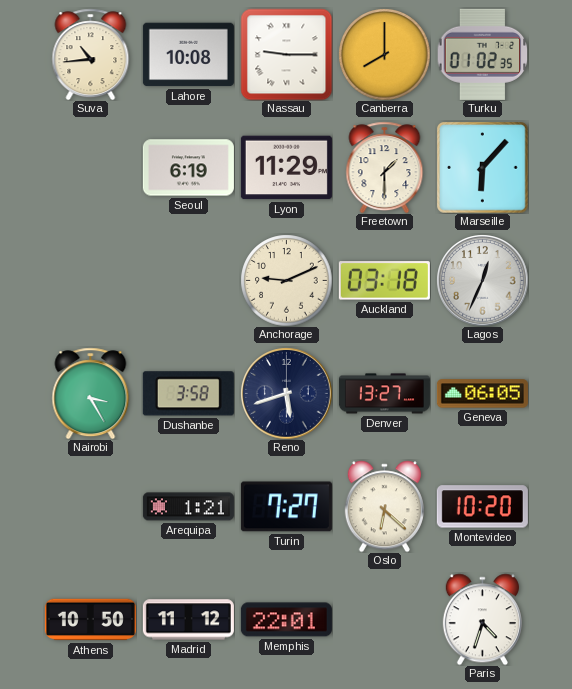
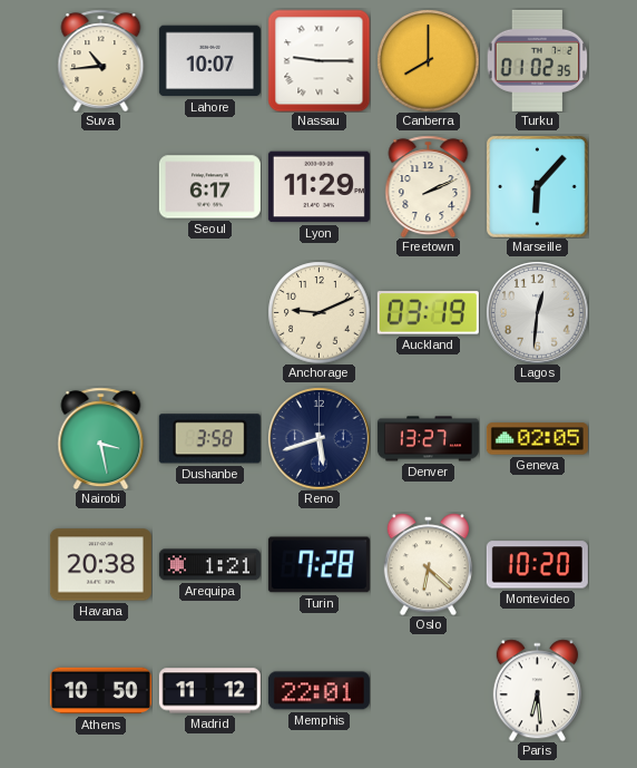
Lahore: 10:08 -> 10:07
Seoul: 6:19 -> 6:17
Freetown: 1:30 -> 2:11
Auckland: 03:18 -> 03:19
Lagos: 12:34 -> 12:31
Nairobi: 3:25 -> 3:28
Geneva: 06:05 -> 02:05
Havana: none -> 20:38
Turin: 7:27 -> 7:28
Paris: 4:33 -> 6:29
